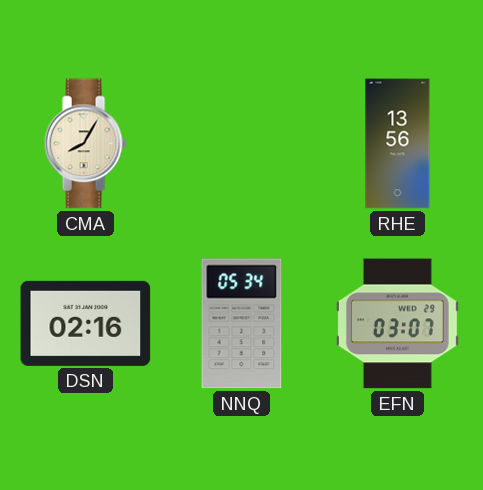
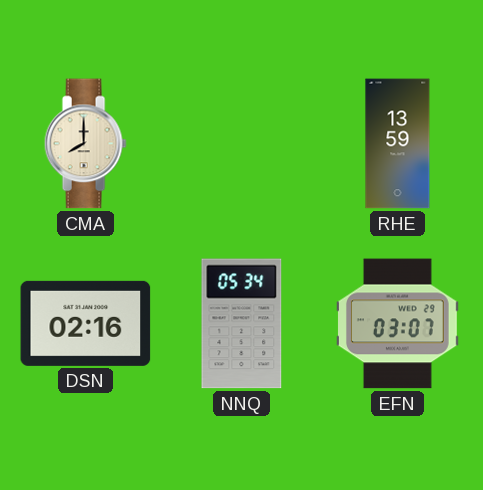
CMA: 8:05 -> 8:00
RHE: 13:56 -> 13:59
